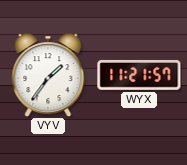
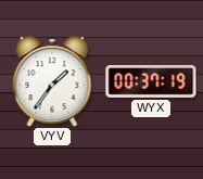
WYX: 11:21 -> 00:37
